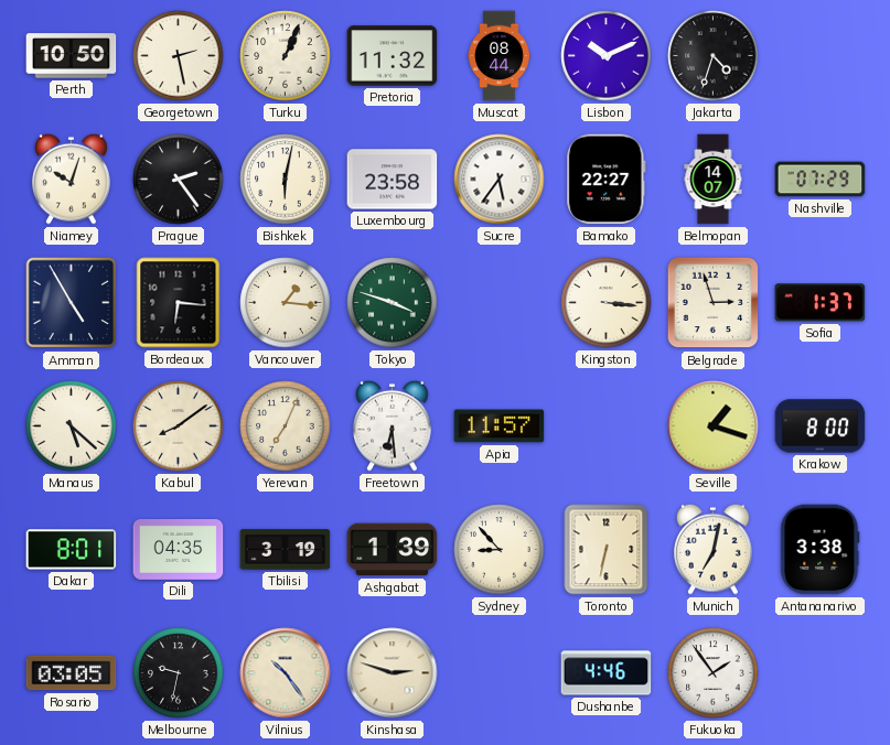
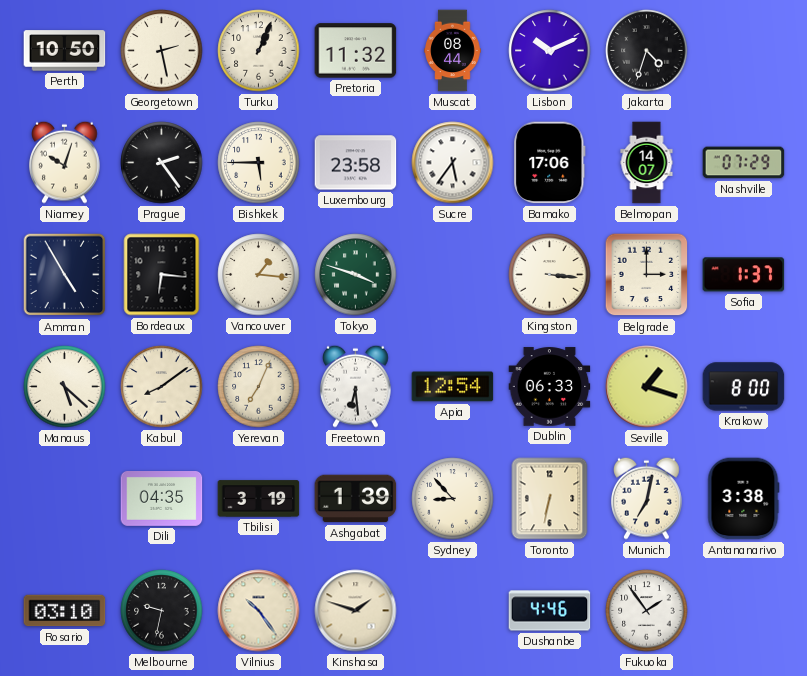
Bishkek: 6:02 -> 5:45
Bamako: 22:27 -> 17:06
Belgrade: 2:57 -> 3:00
Apia: 11:57 -> 12:54
Dublin: none -> 06:33
Dakar: 8:01 -> none
Rosario: 03:05 -> 03:10
Kinshasa: 2:48 -> 1:48
